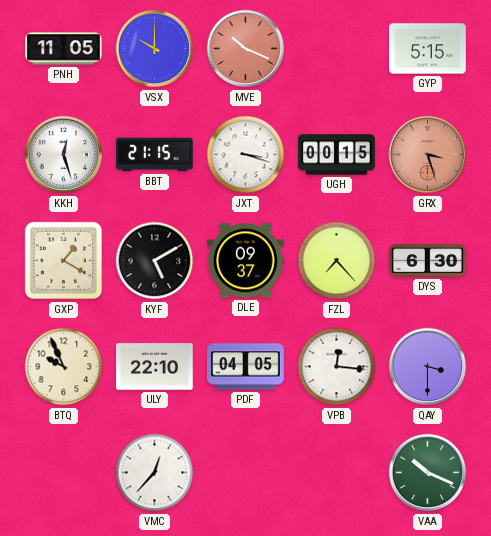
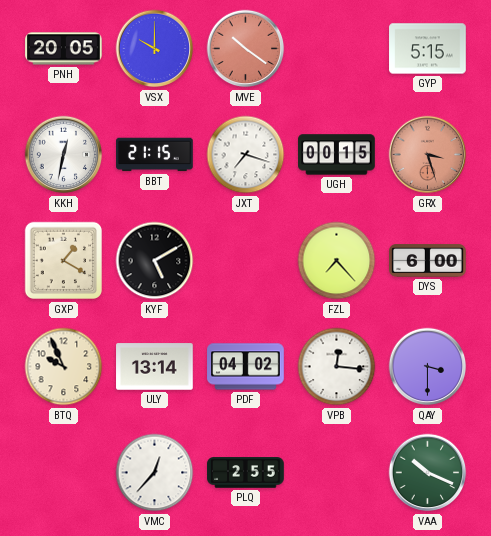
PNH: 11:05 -> 20:05
MVE: 10:19 -> 10:21
KKH: 12:27 -> 12:32
JXT: 3:18 -> 7:18
DLE: 09:37 -> none
DYS: 6:30 -> 6:00
ULY: 22:10 -> 13:14
PDF: 04:05 -> 04:02
PLQ: none -> 2:55
